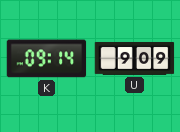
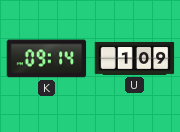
U: 9:09 -> 1:09
